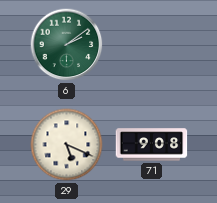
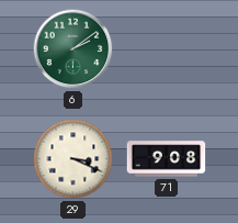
29: 5:19 -> 3:19
